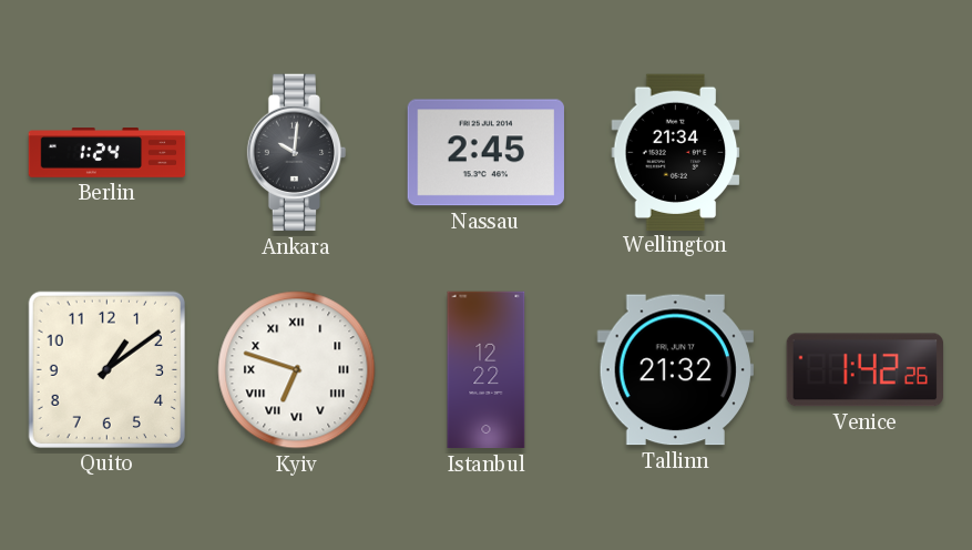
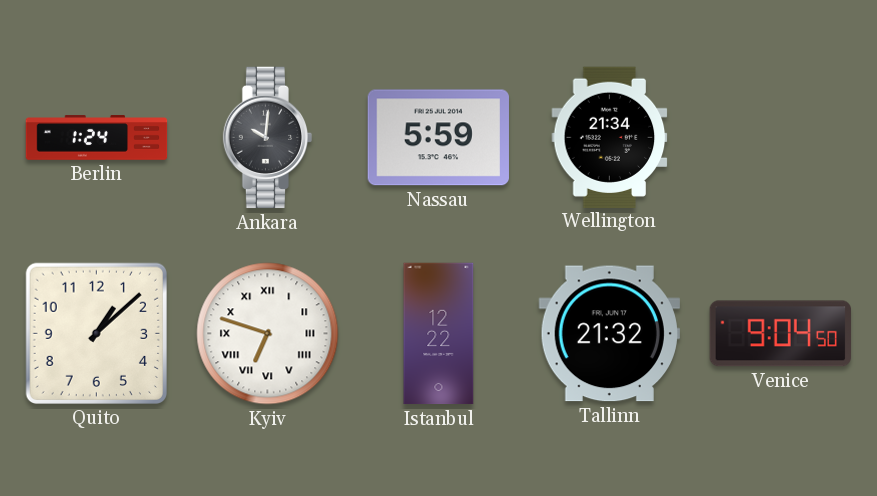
Nassau: 2:45 -> 5:59
Quito: 1:09 -> 1:08
Venice: 1:42 -> 9:04
